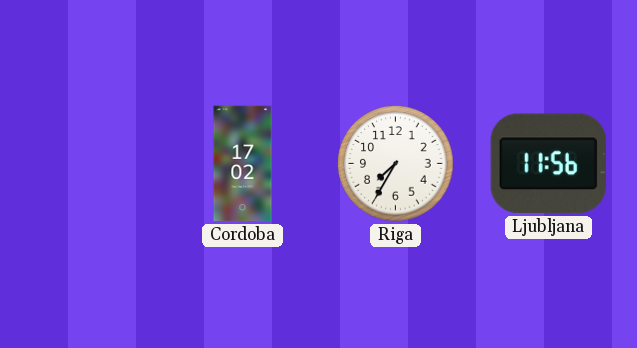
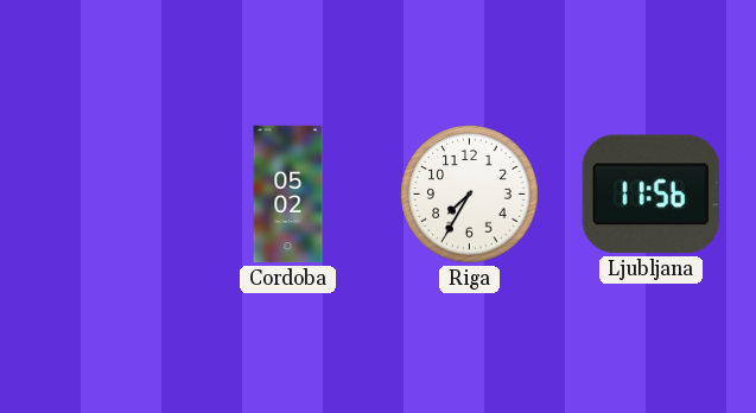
Cordoba: 17:02 -> 05:02
